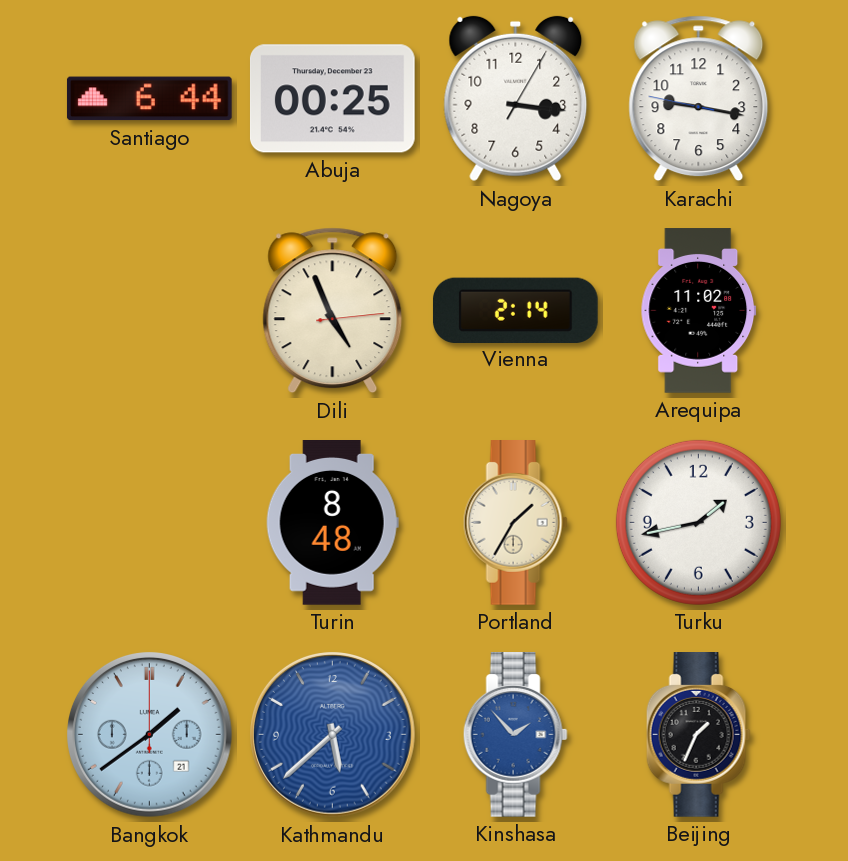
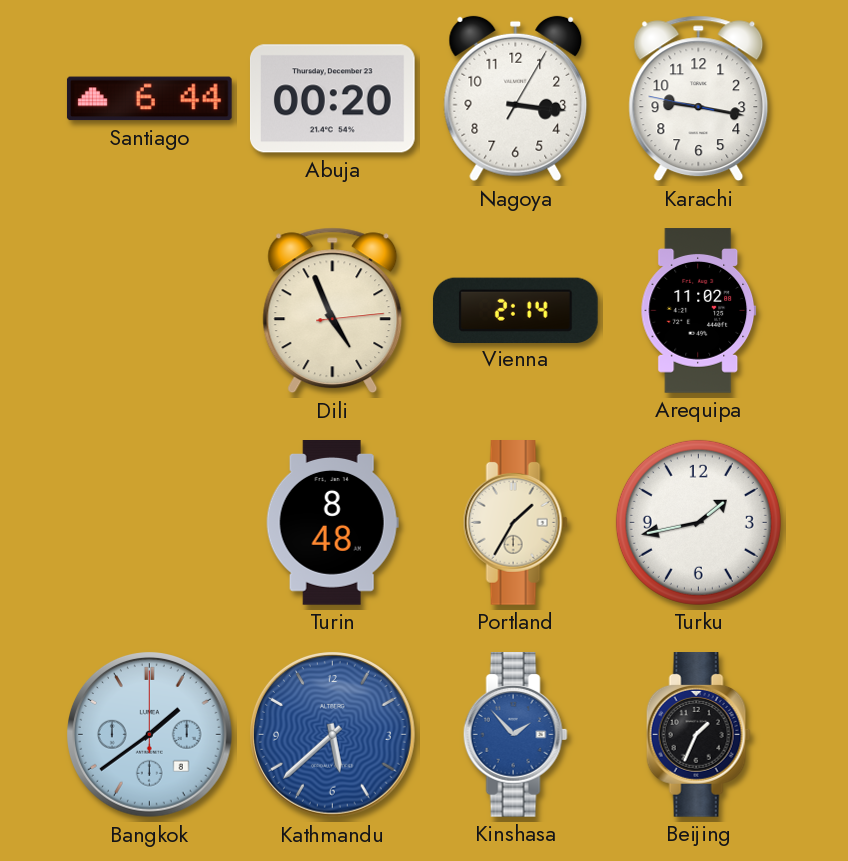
Abuja: 00:25 -> 00:20
Bangkok date: 21 -> 8
